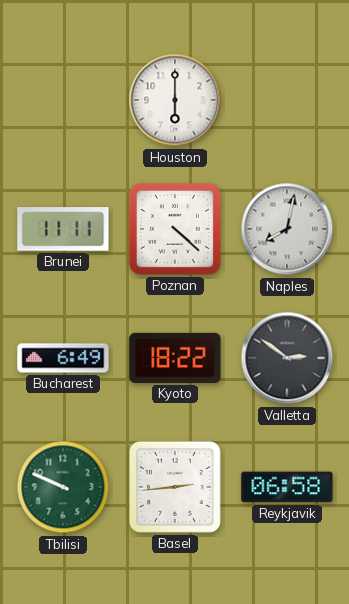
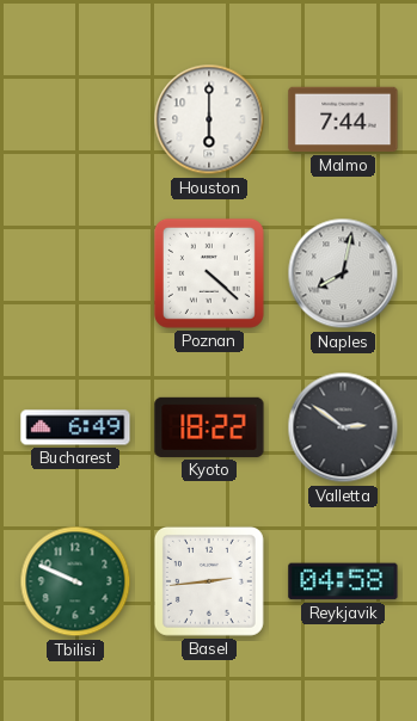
Malmo: none -> 7:44
Brunei: 11:11 -> none
Reykjavik: 06:58 -> 04:58
